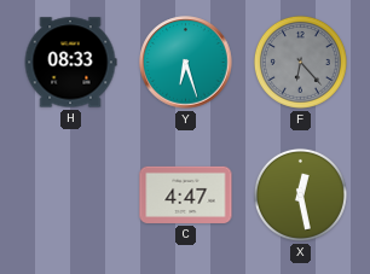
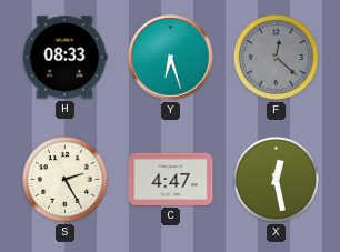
F: 6:23 -> 12:22
S: none -> 2:25
